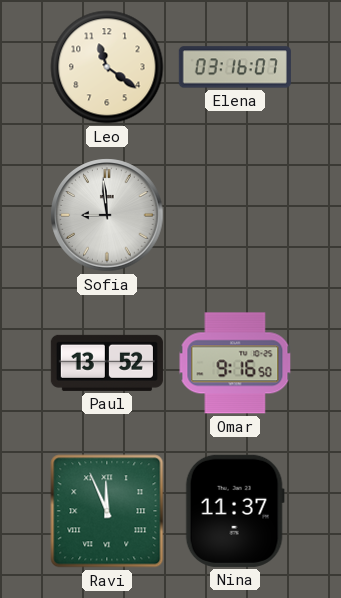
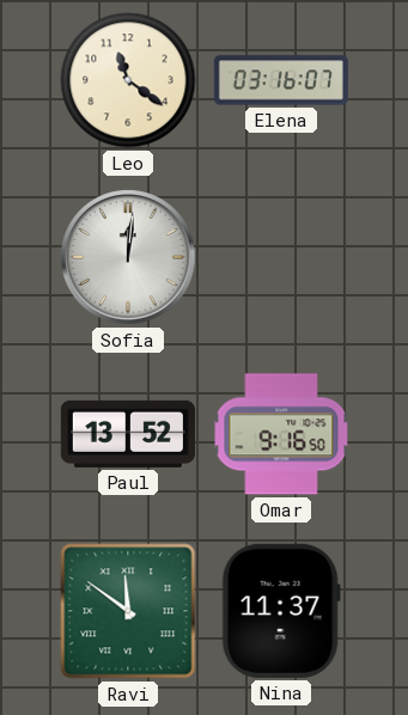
Sofia: 8:59 -> 12:01
Ravi: 11:56 -> 11:51
